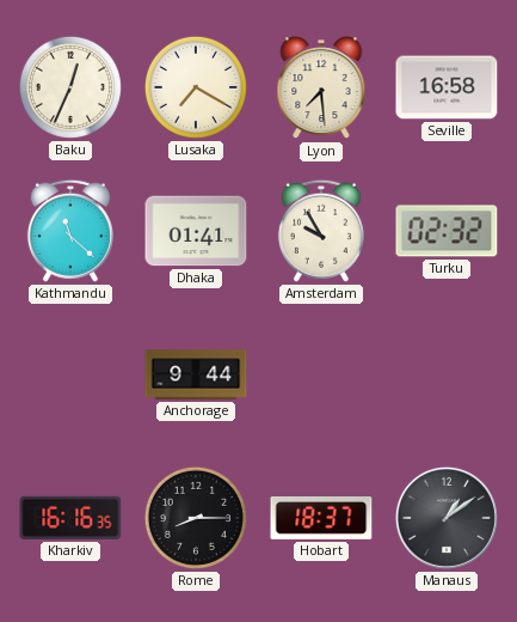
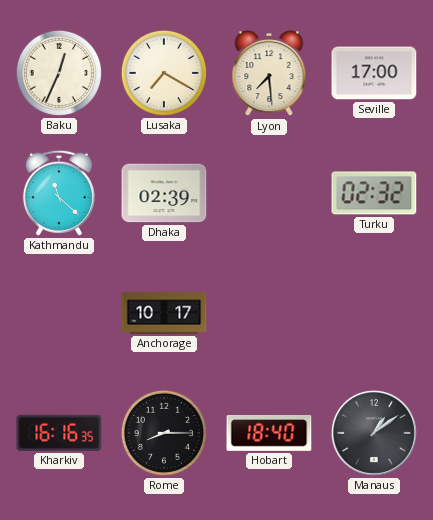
Seville: 16:58 -> 17:00
Dhaka: 01:41 -> 02:39
Amsterdam: 9:55 -> none
Anchorage: 9:44 -> 10:17
Hobart: 18:37 -> 18:40
